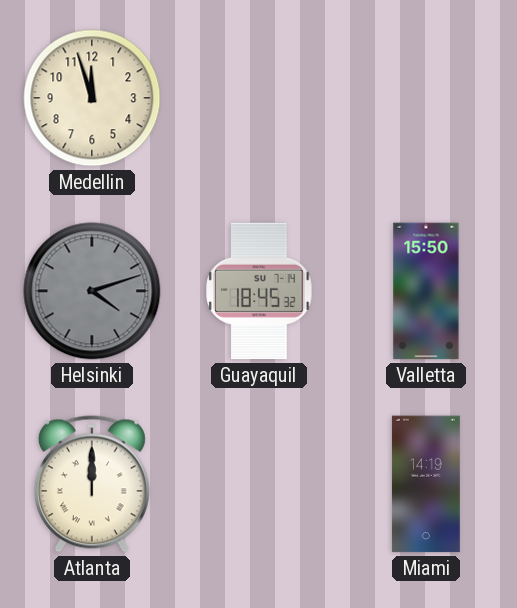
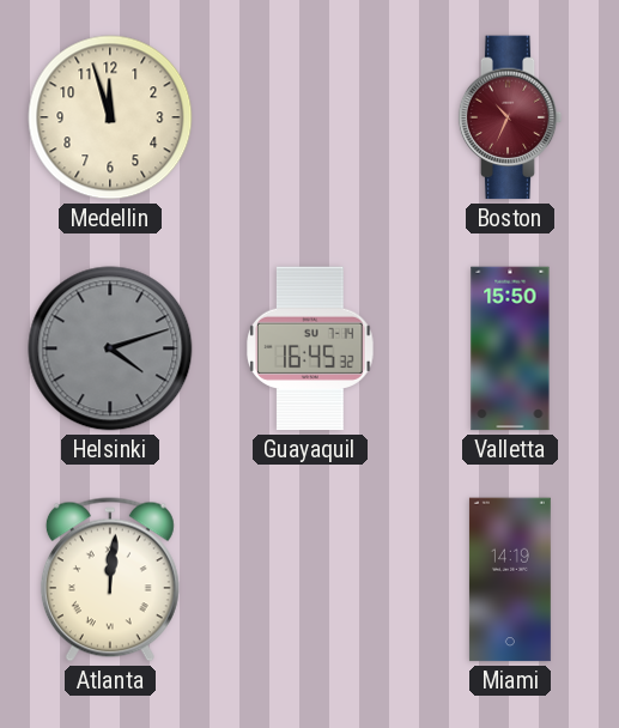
Boston: none -> 10:34
Guayaquil: 18:45 -> 16:45
Atlanta: 12:00 -> 12:01
